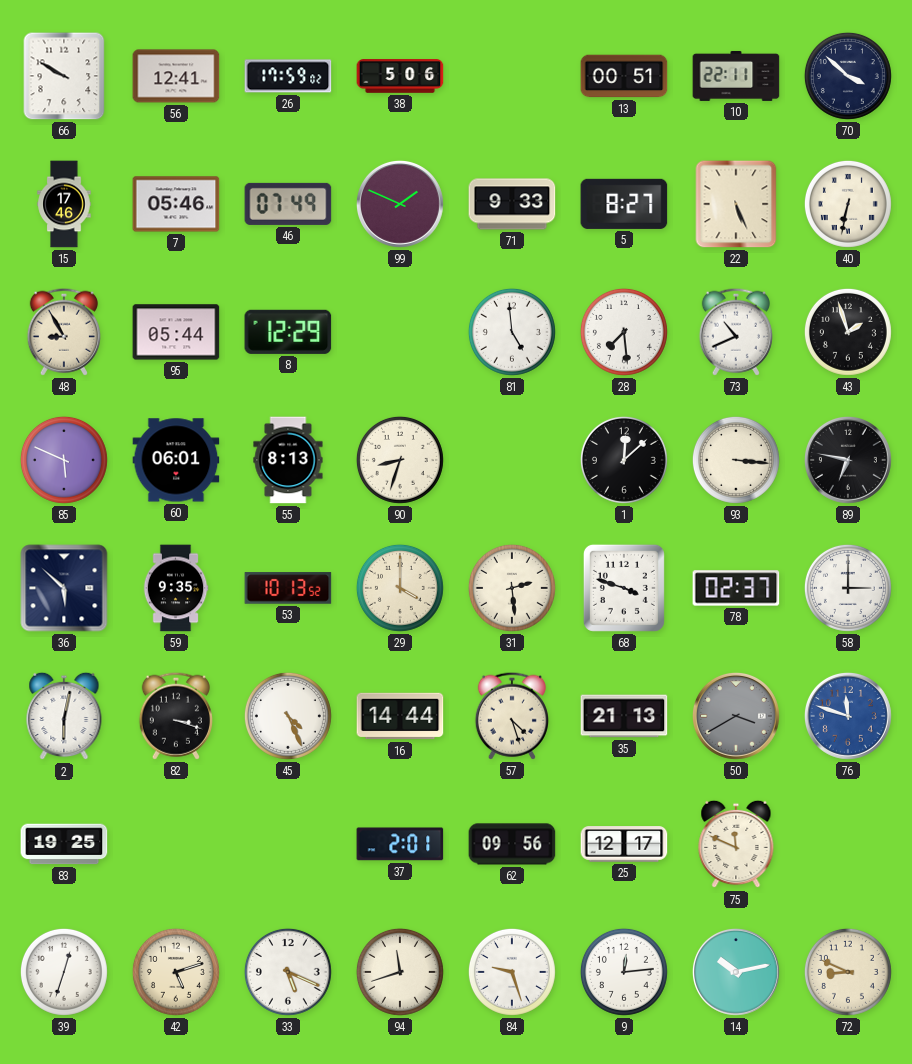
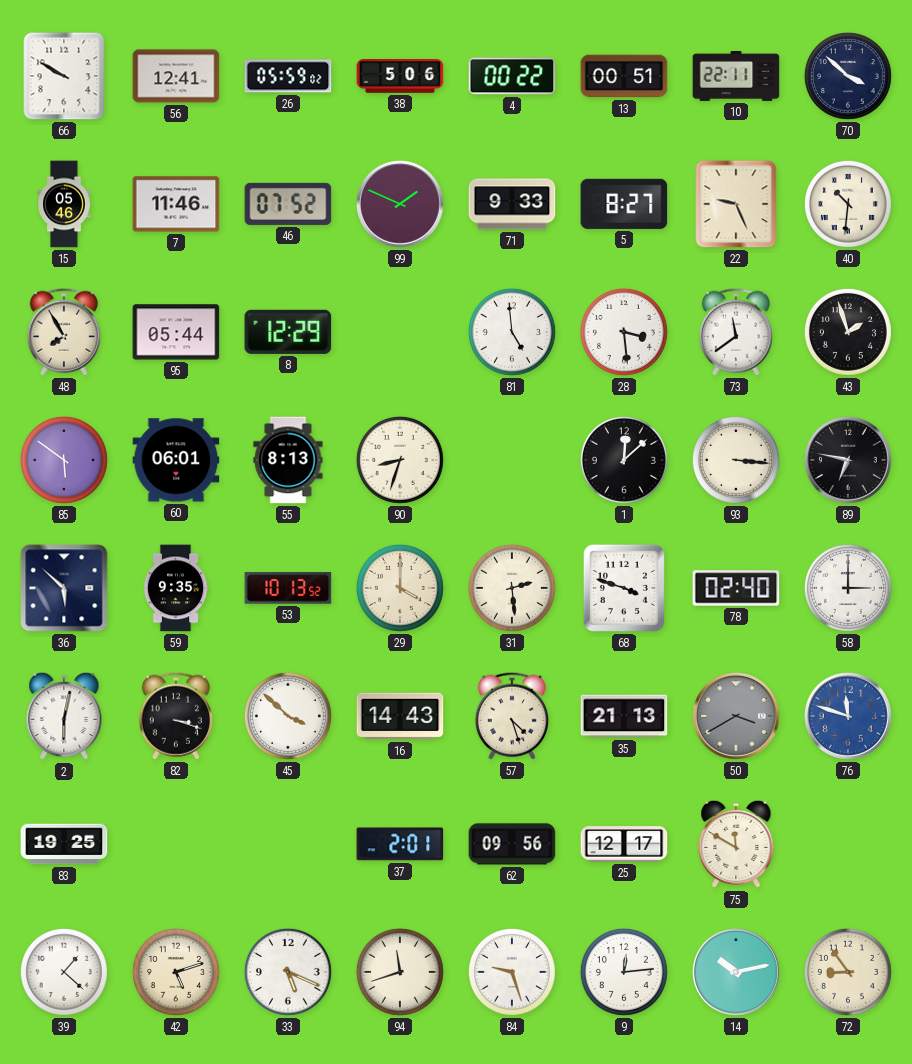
26: 17:59 -> 05:59
4: none -> 00:22
15: 17:46 -> 05:46
7: 05:46 -> 11:46
46: 07:49 -> 07:52
22: 5:26 -> 9:26
40: 6:32 -> 10:31
48: 8:55 -> 7:55
28: 7:29 -> 3:29
73: 10:41 -> 11:39
85: 5:49 -> 5:51
78: 02:37 -> 02:40
45: 4:26 -> 3:52
16: 14:44 -> 14:43
75: 11:49 -> 11:50
39: 12:33 -> 1:22
72: 8:49 -> 8:54
